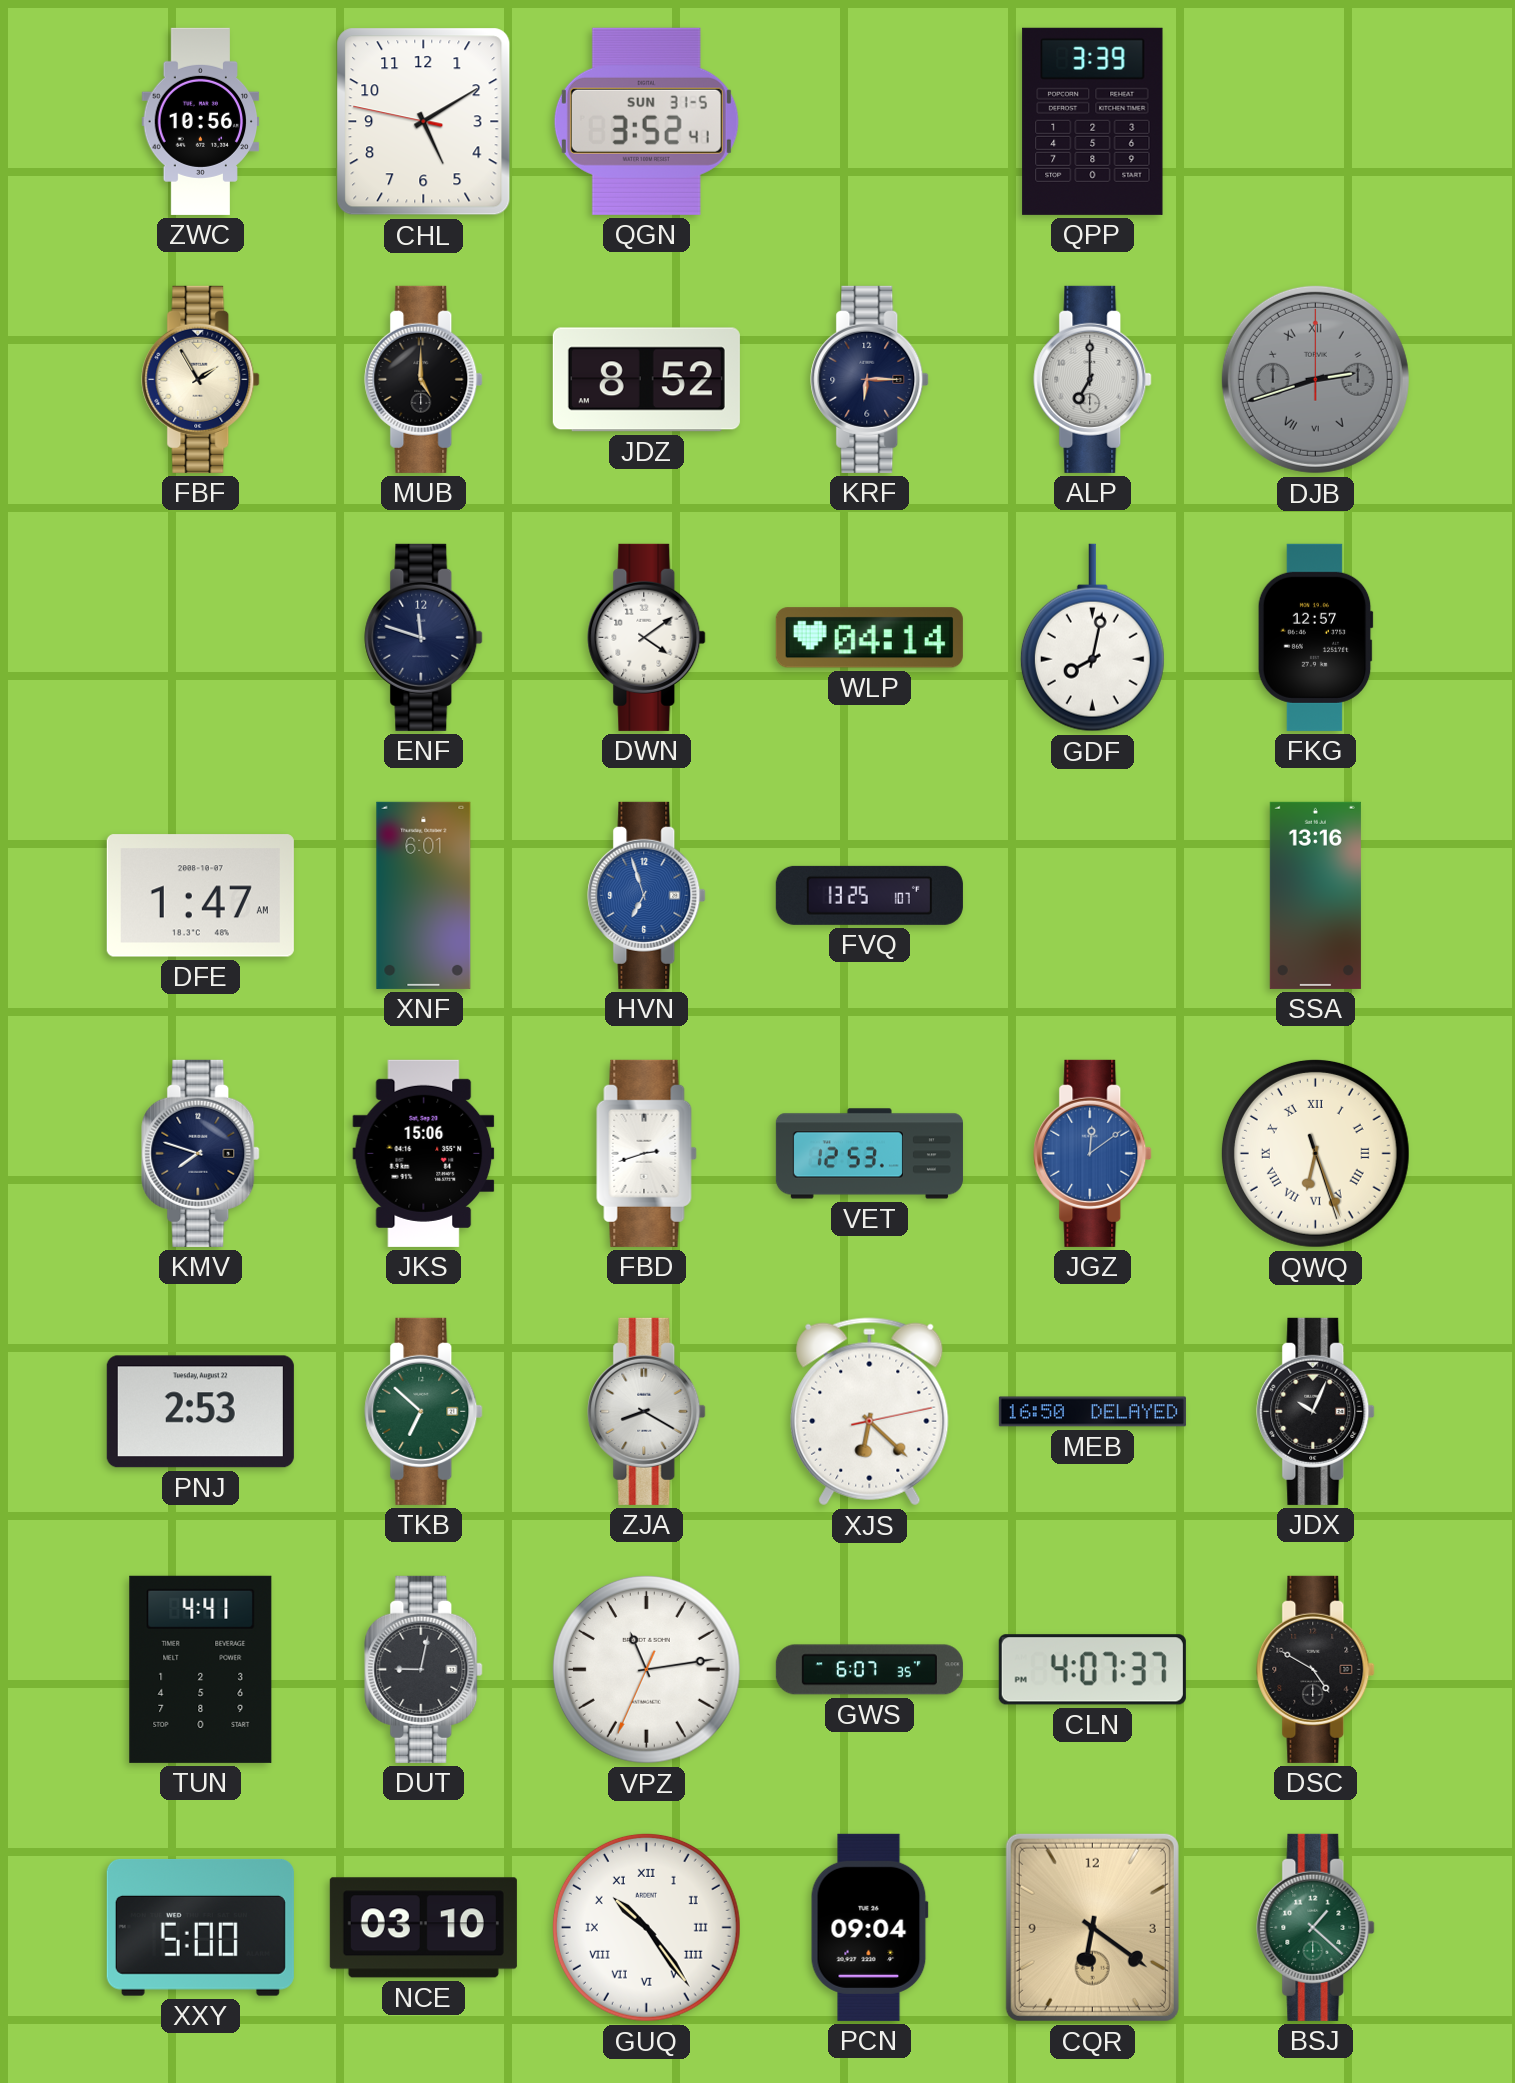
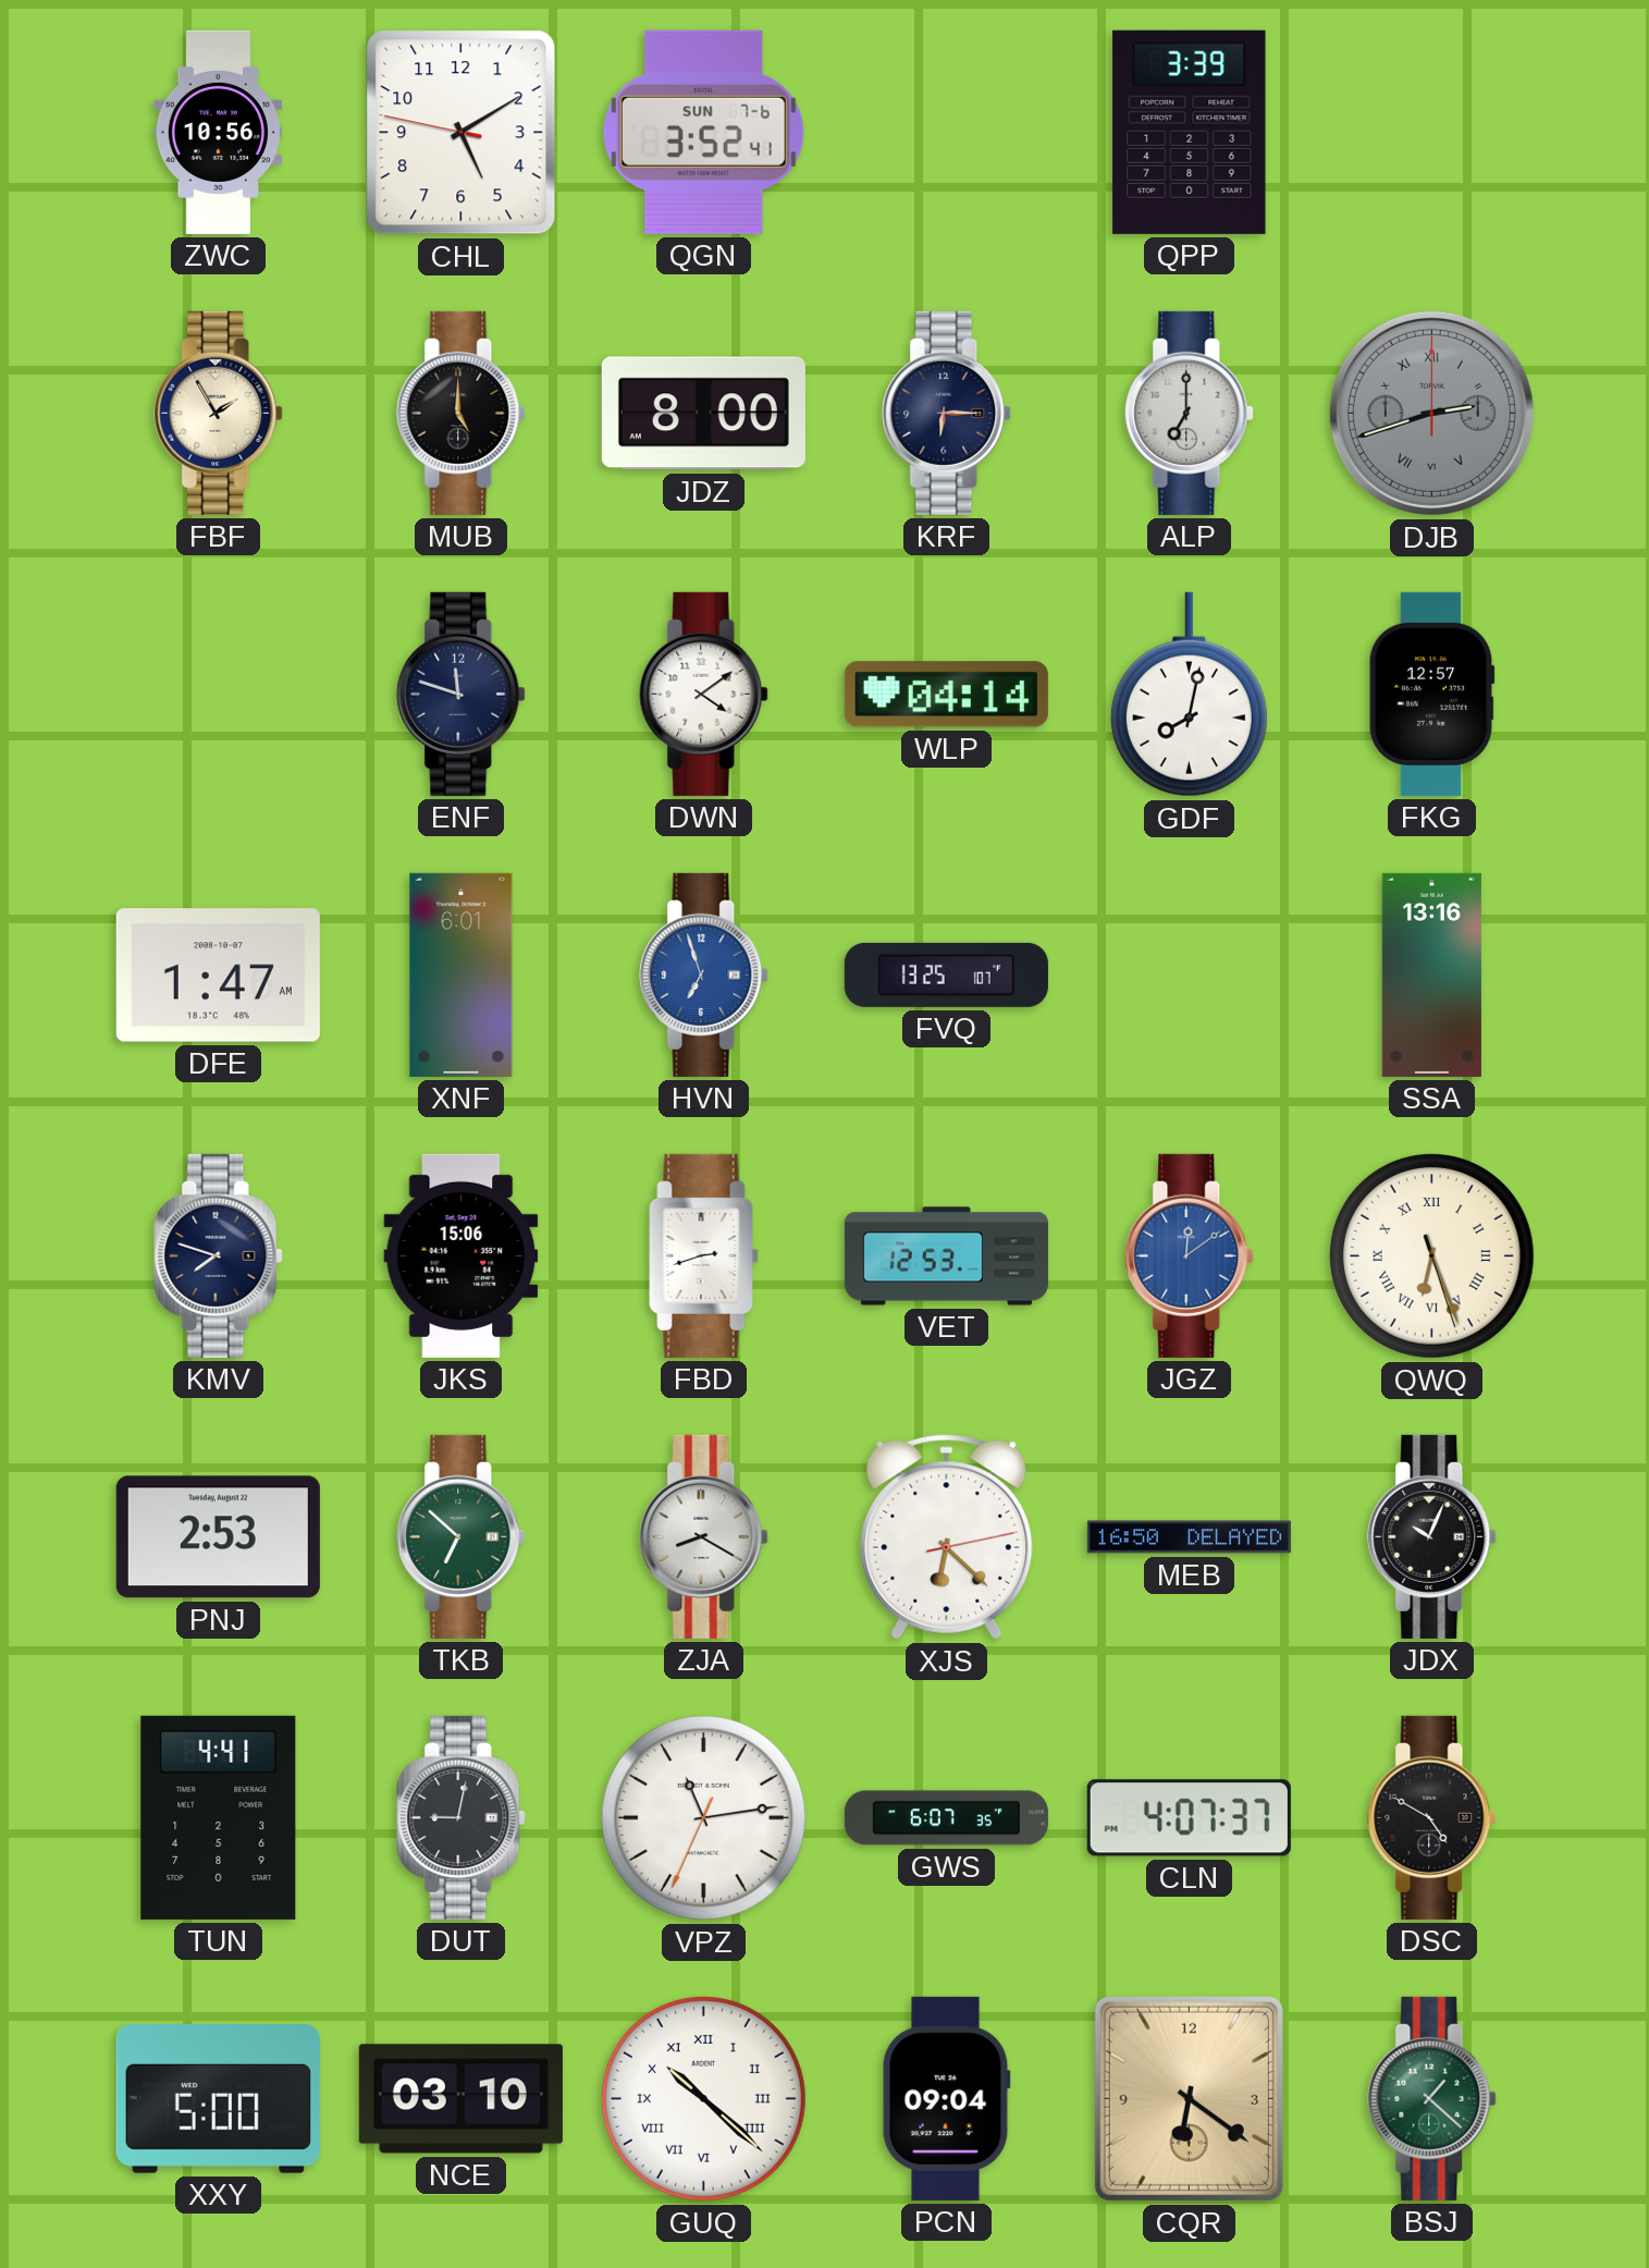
QGN date: SUN 31-5 -> SUN 7-6
JDZ: 8:52 -> 8:00
GUQ: 10:24 -> 10:22
